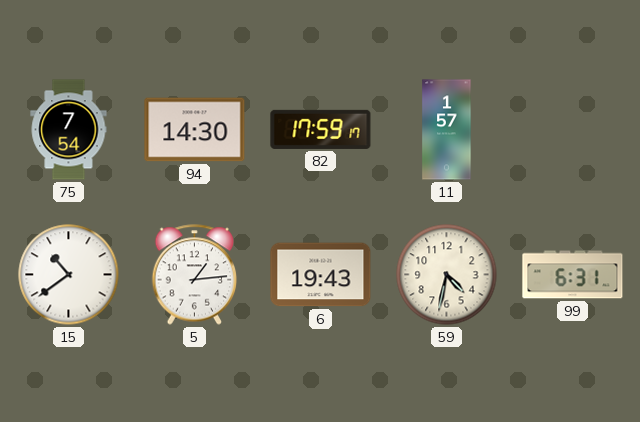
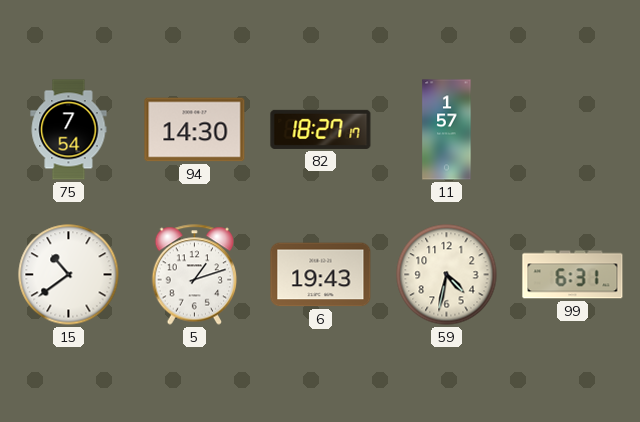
82: 17:59 -> 18:27
5: 1:14 -> 1:12
